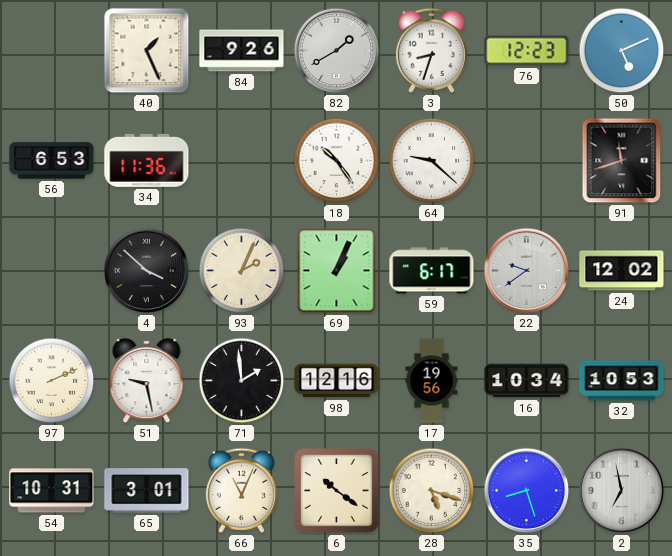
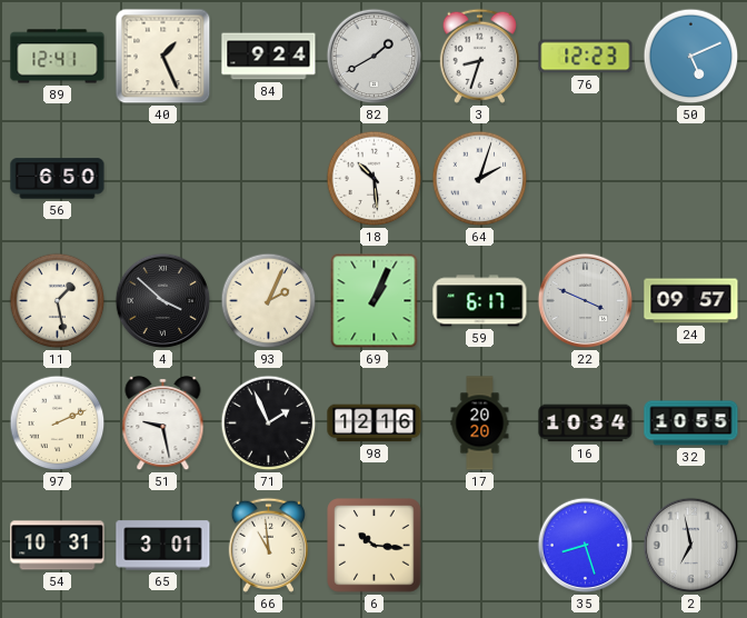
89: none -> 12:41
84: 9:26 -> 9:24
56: 6:53 -> 6:50
34: 11:36 -> none
18: 10:24 -> 10:29
64: 9:22 -> 2:03
91: 11:42 -> none
11: none -> 1:28
22: 9:39 -> 3:49
24: 12:02 -> 09:57
71: 1:59 -> 1:56
17: 19:56 -> 20:20
32: 10:53 -> 10:55
66: 11:04 -> 10:59
6: 10:21 -> 10:16
28: 5:18 -> none
